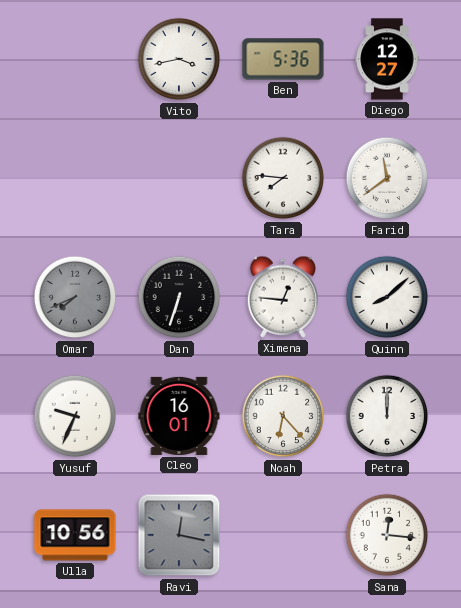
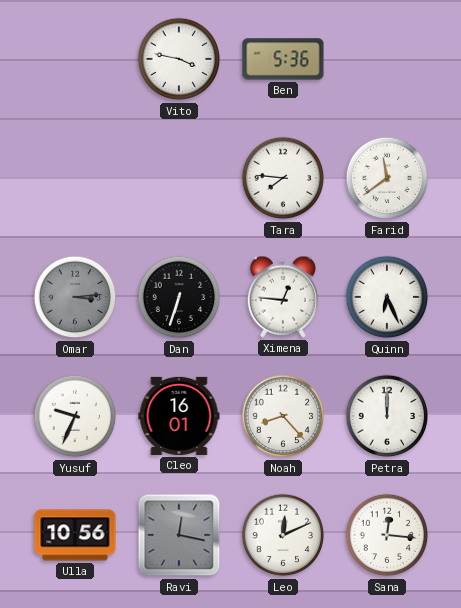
Vito: 3:43 -> 3:47
Diego: 12:27 -> none
Omar: 7:41 -> 3:14
Quinn: 8:08 -> 6:26
Noah: 6:23 -> 8:23
Leo: none -> 12:11
